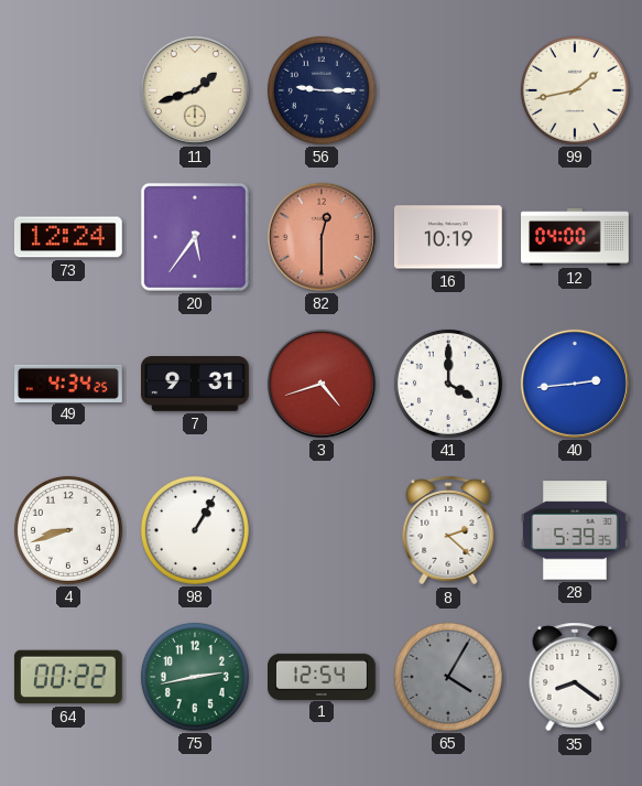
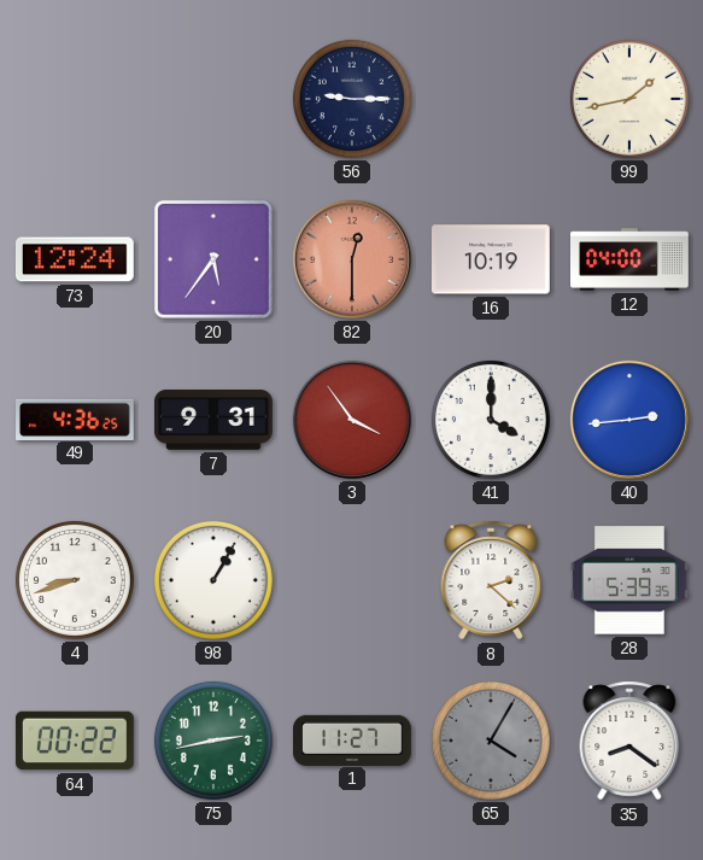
11: 1:42 -> none
49: 4:34 -> 4:36
3: 4:42 -> 3:54
1: 12:54 -> 11:27
